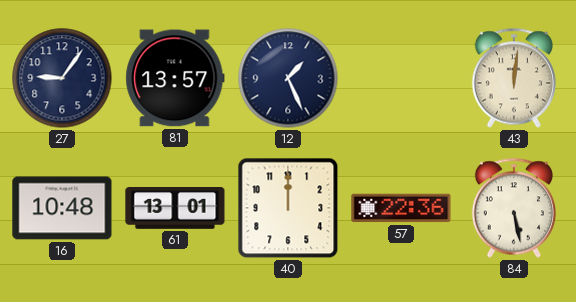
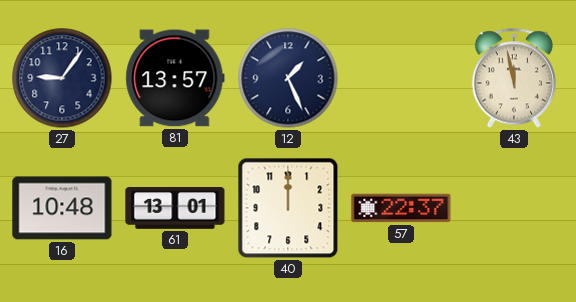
43: 12:01 -> 11:58
57: 22:36 -> 22:37
84: 5:28 -> none
